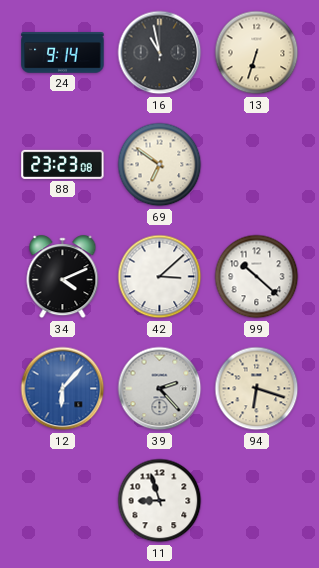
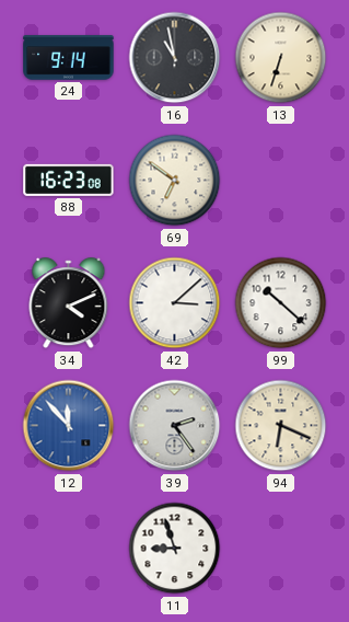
88: 23:23 -> 16:23
12: 6:07 -> 11:53
39: 2:23 -> 2:24
94: 6:18 -> 6:19
